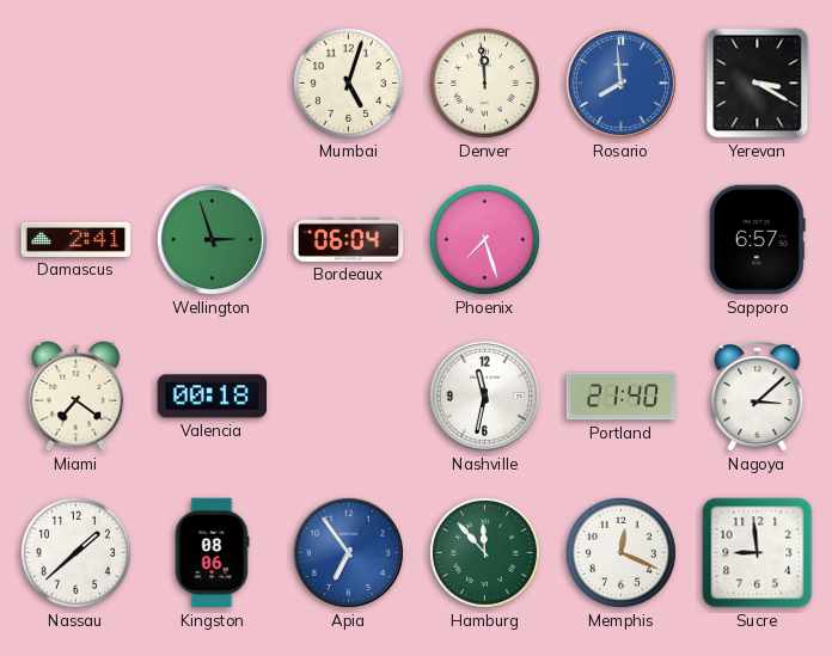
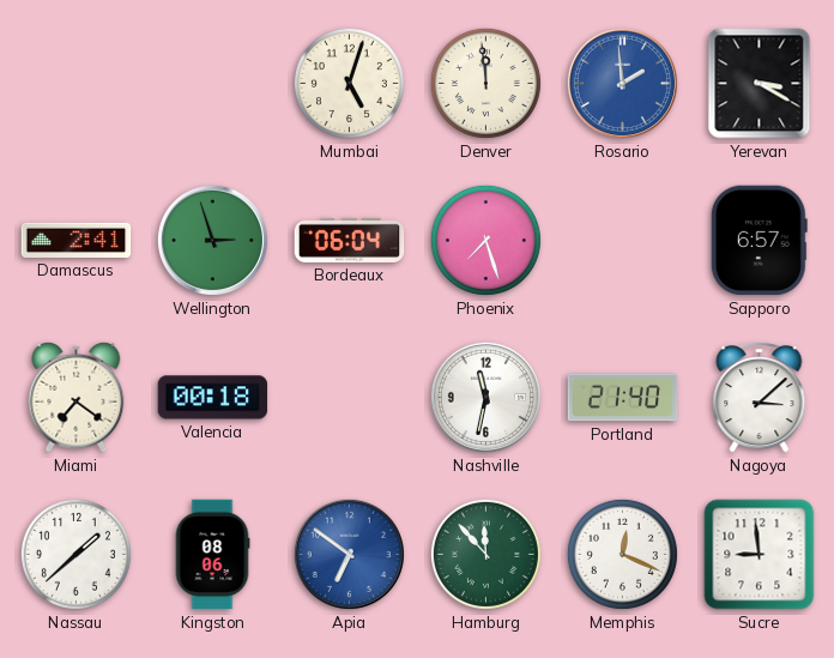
Rosario: 7:59 -> 1:59
Apia: 6:54 -> 6:51
